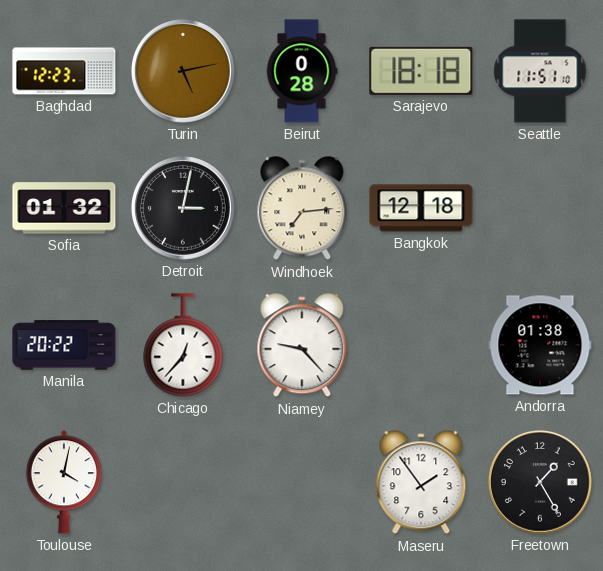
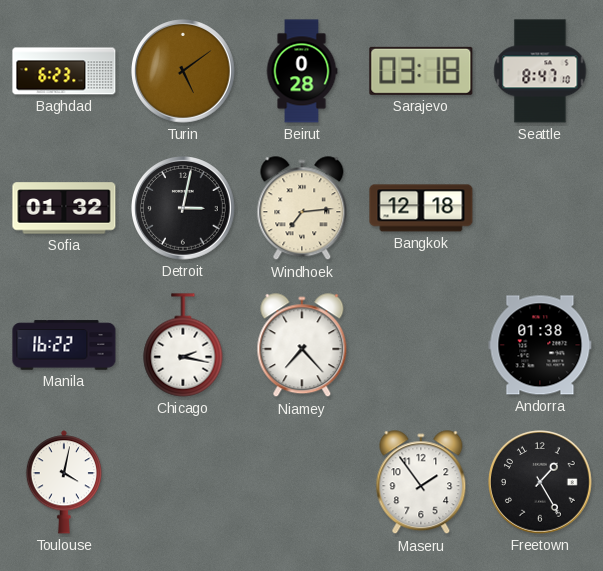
Baghdad: 12:23 -> 6:23
Turin: 5:13 -> 5:09
Sarajevo: 18:18 -> 03:18
Seattle: 11:51 -> 8:47
Manila: 20:22 -> 16:22
Chicago: 12:37 -> 2:17
Niamey: 9:23 -> 7:23
